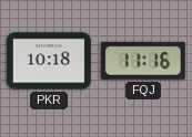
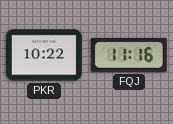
PKR: 10:18 -> 10:22
